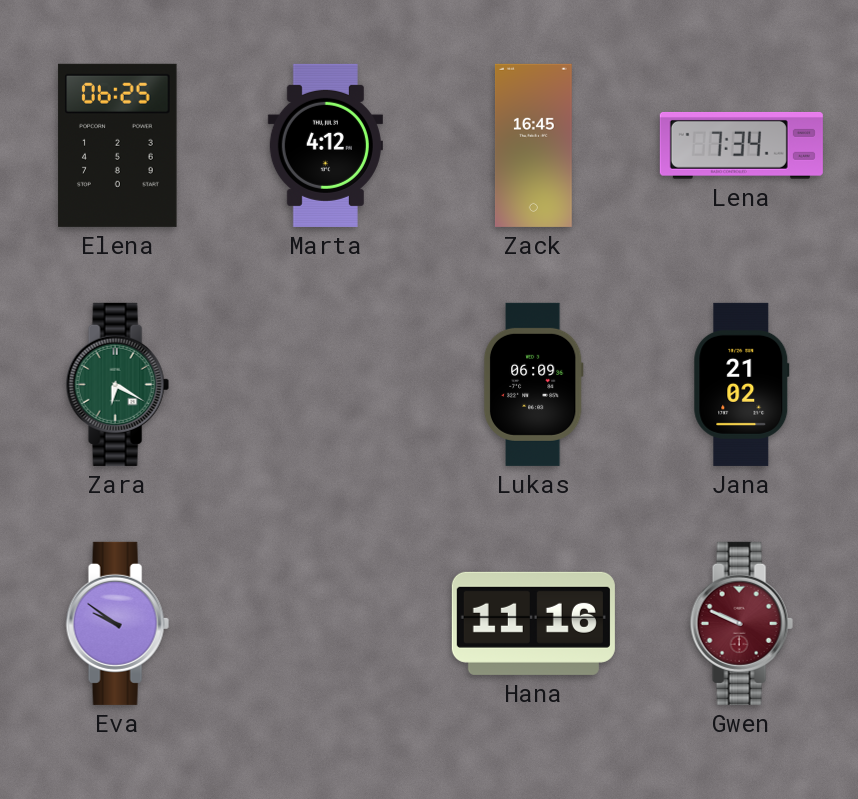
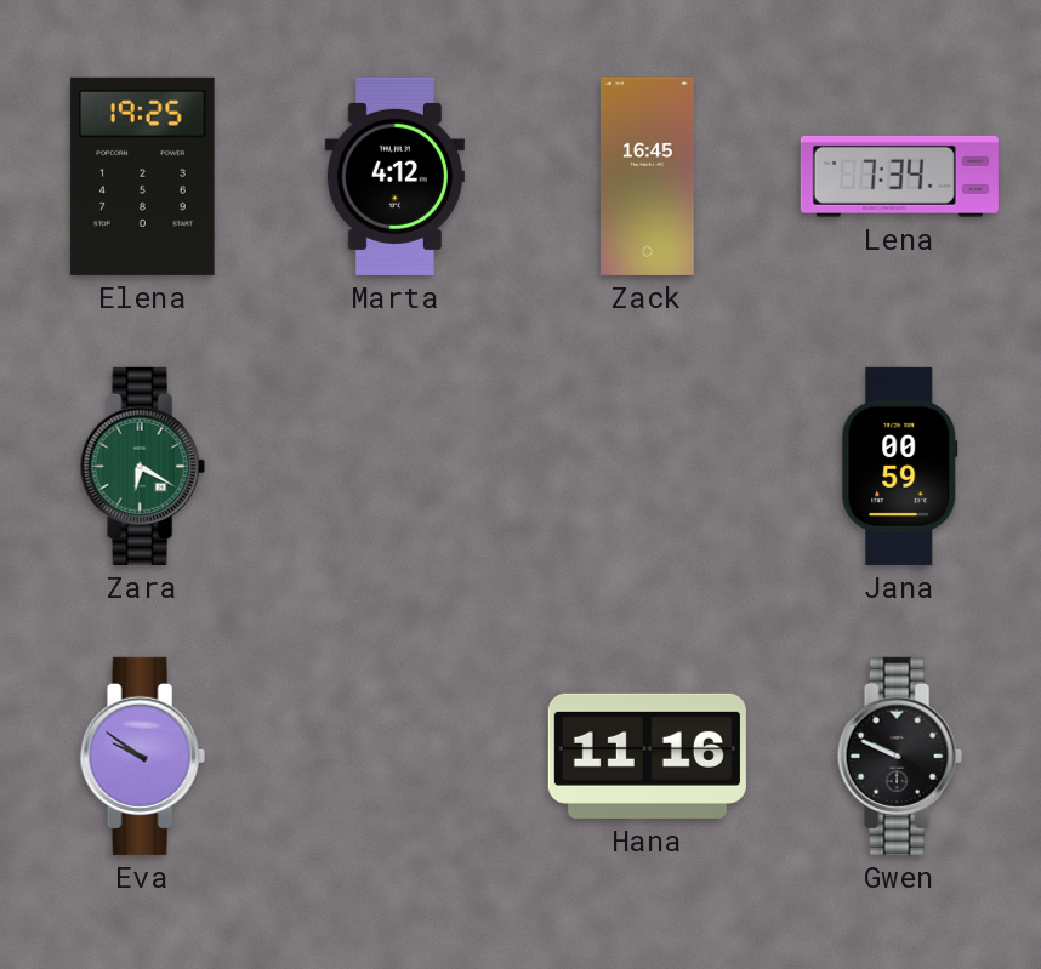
Elena: 06:25 -> 19:25
Lukas: 06:09 -> none
Jana: 21:02 -> 00:59
Gwen dial: burgundy -> black
